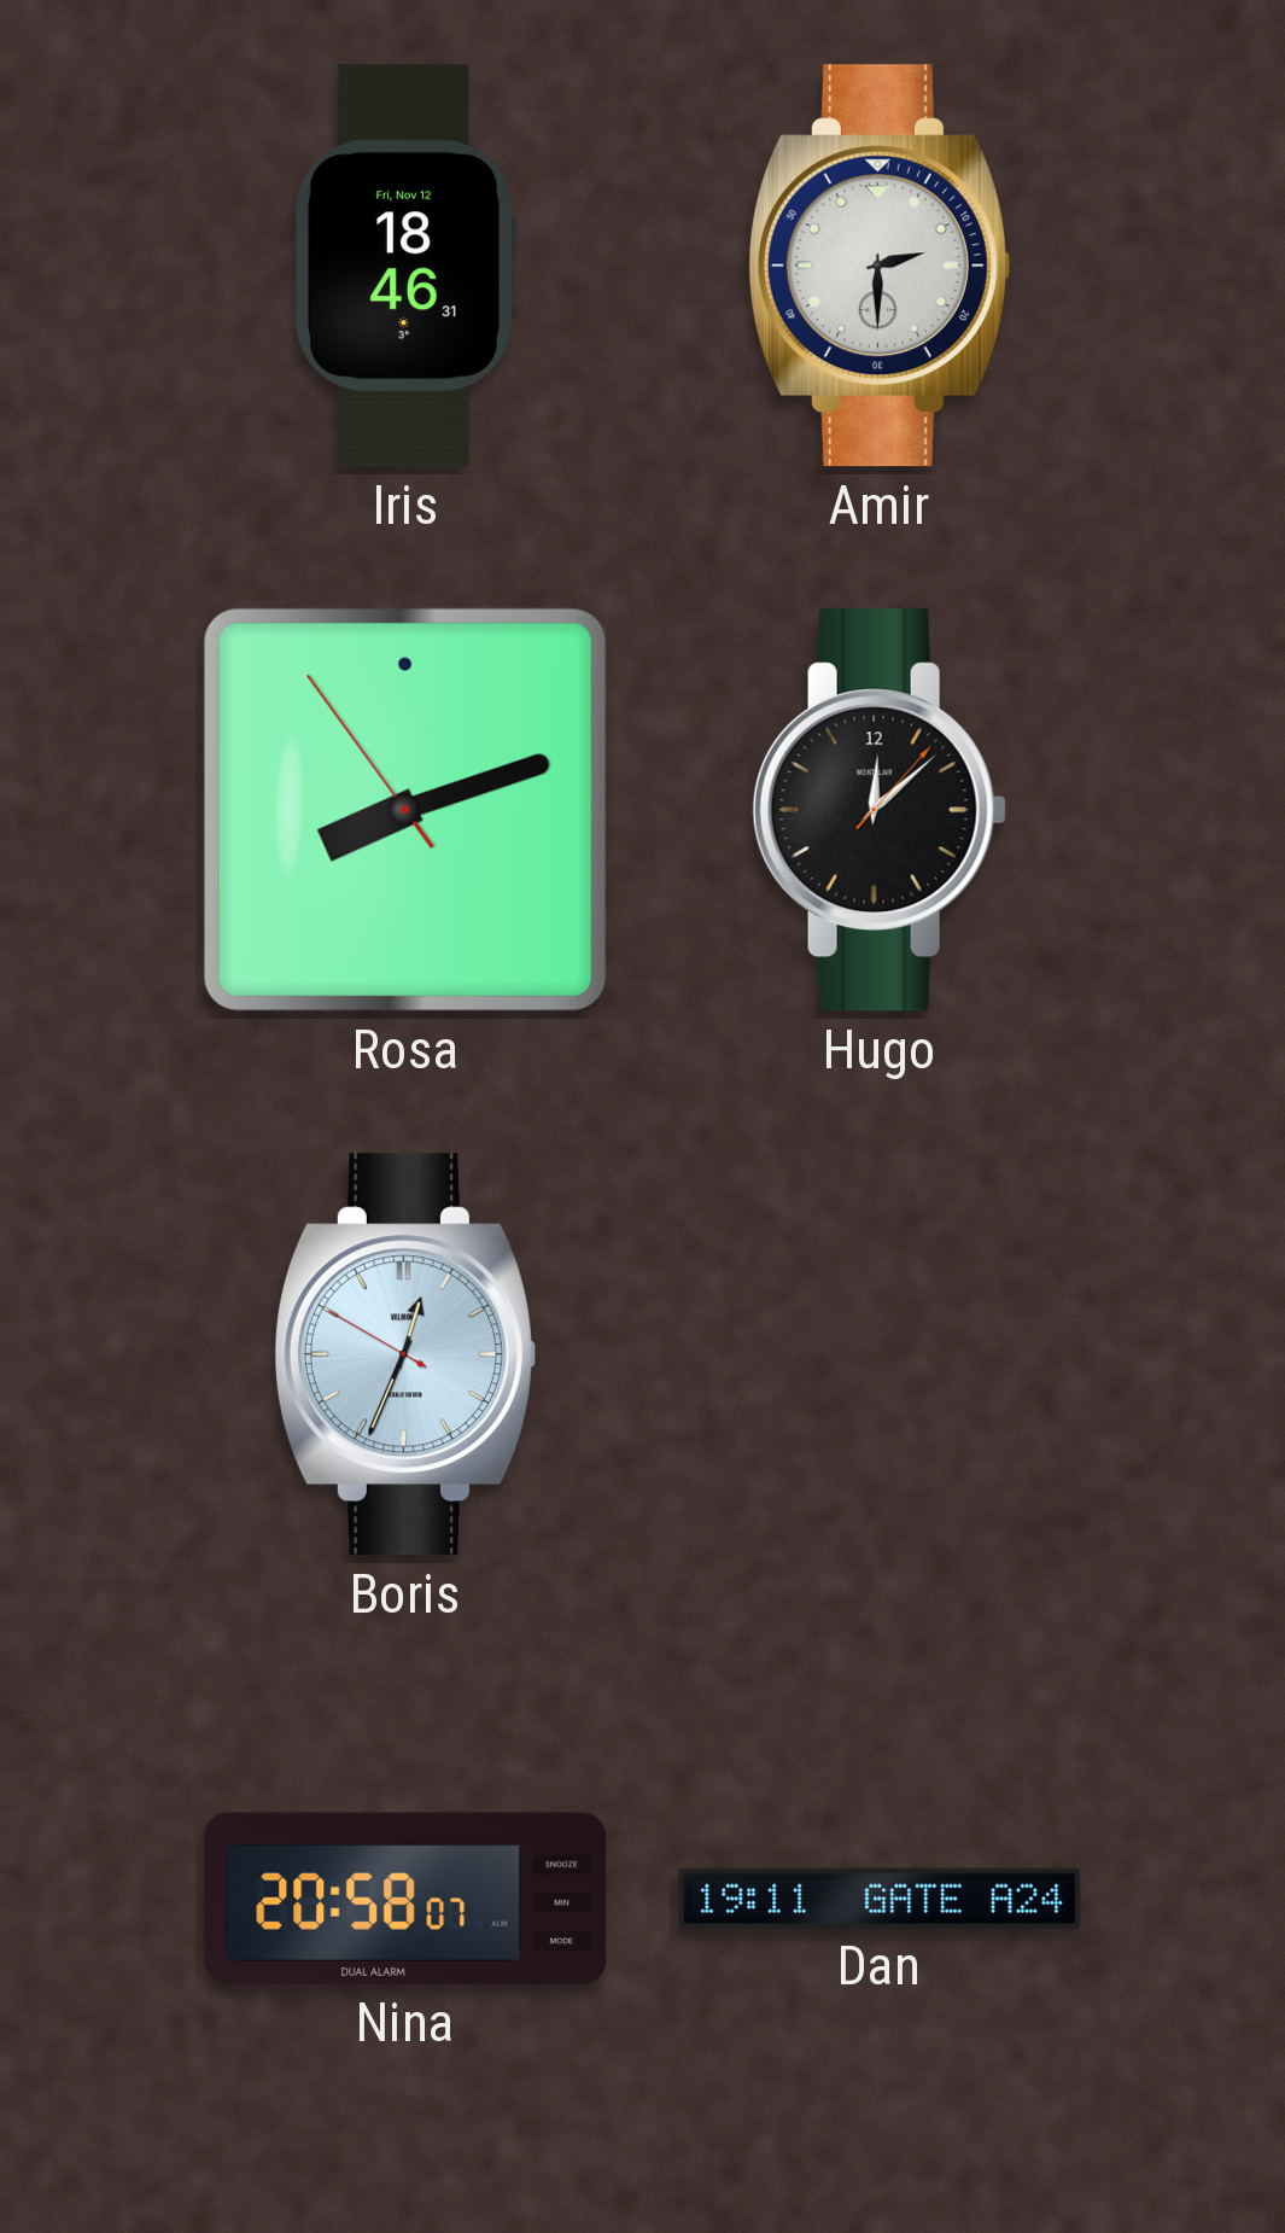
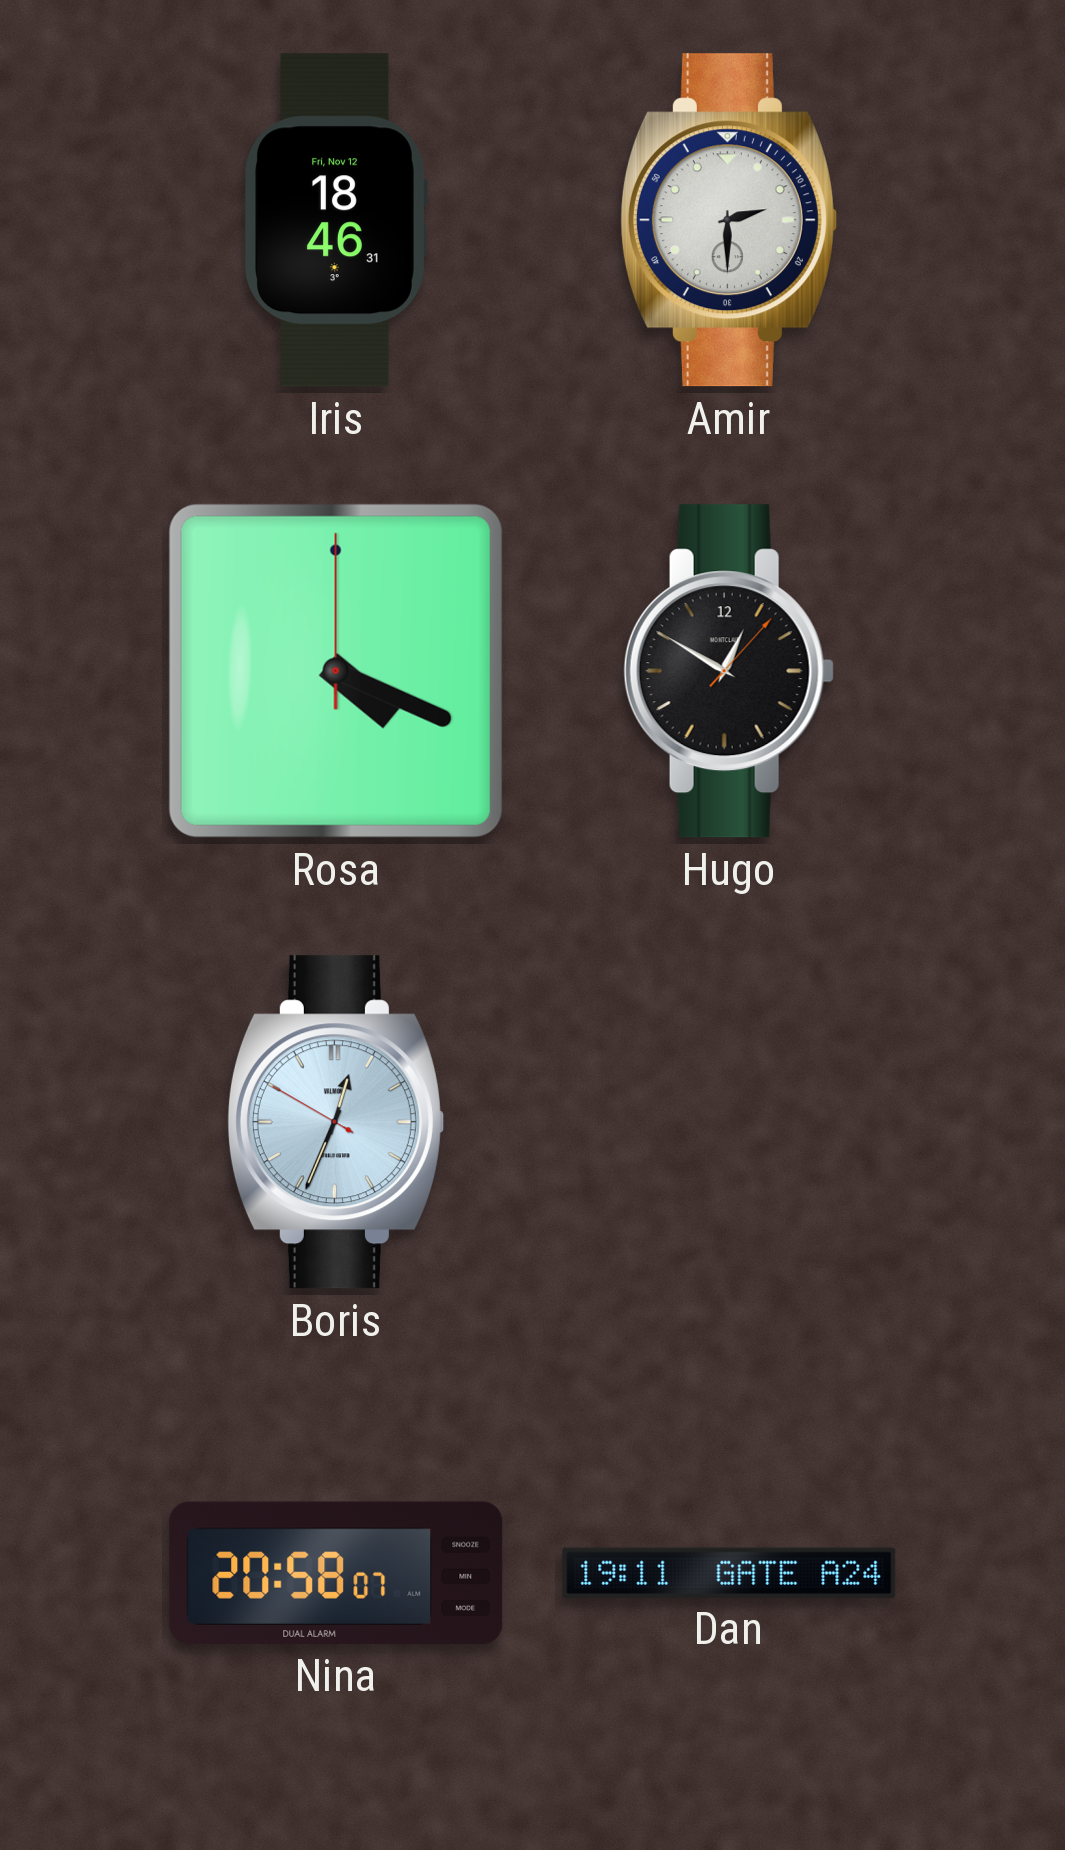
Rosa: 8:11 -> 4:19
Hugo: 12:08 -> 12:50
